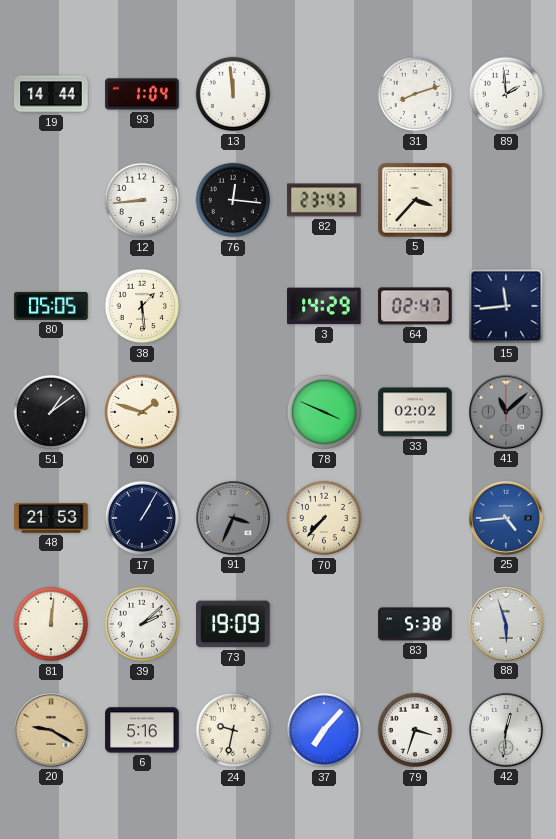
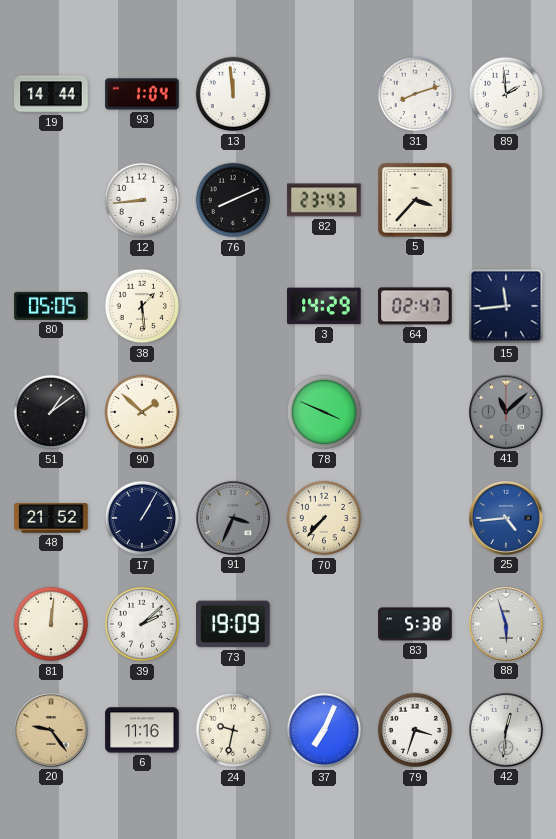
76: 12:16 -> 8:11
90: 1:48 -> 1:52
33: 02:02 -> none
48: 21:53 -> 21:52
20: 9:20 -> 9:24
6: 5:16 -> 11:16
37: 7:07 -> 7:04
